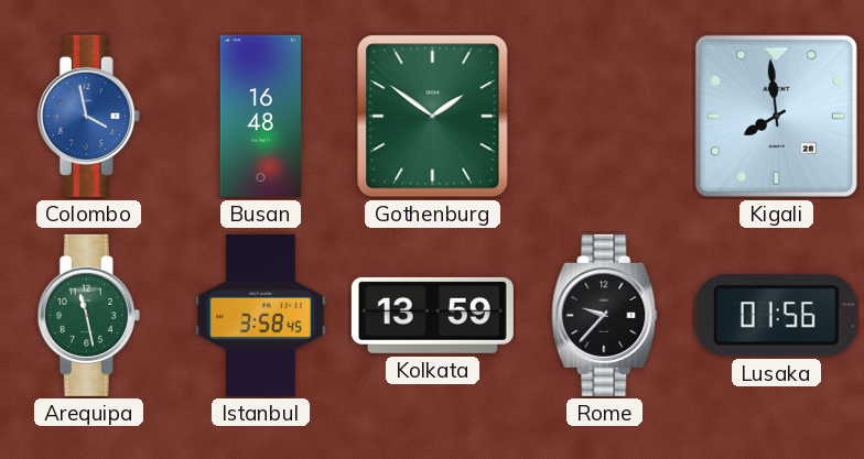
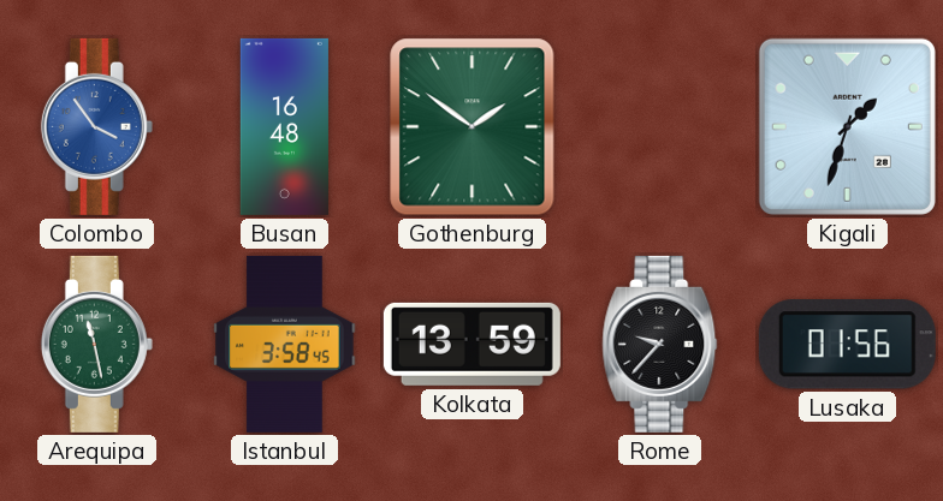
Colombo: 3:58 -> 3:54
Kigali: 7:59 -> 1:33
